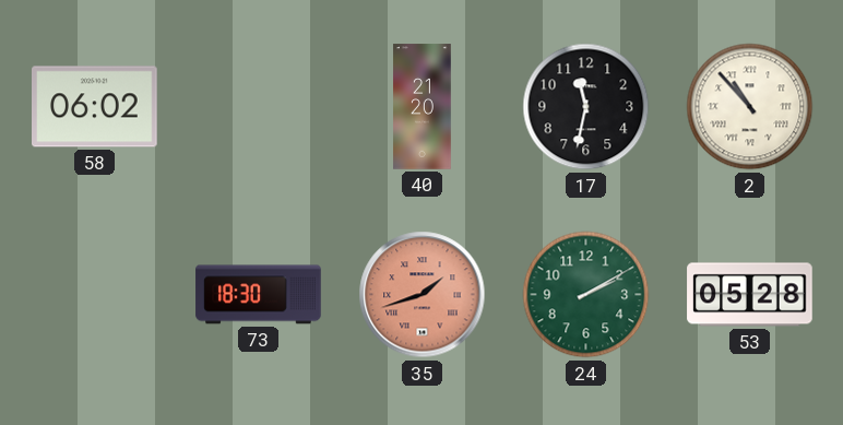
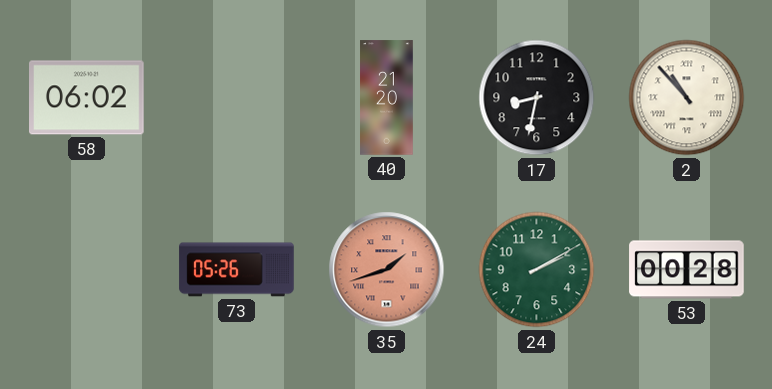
17: 11:32 -> 8:32
73: 18:30 -> 05:26
53: 05:28 -> 00:28
